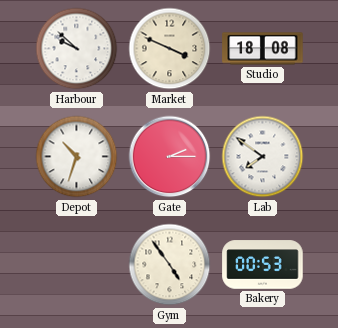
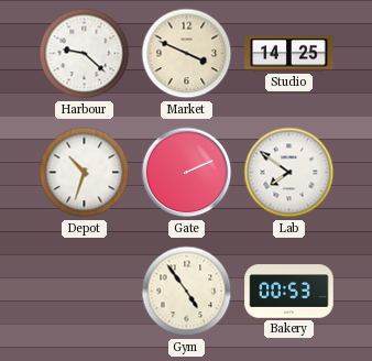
Harbour: 9:52 -> 9:22
Studio: 18:08 -> 14:25
Gate: 2:15 -> 2:11
